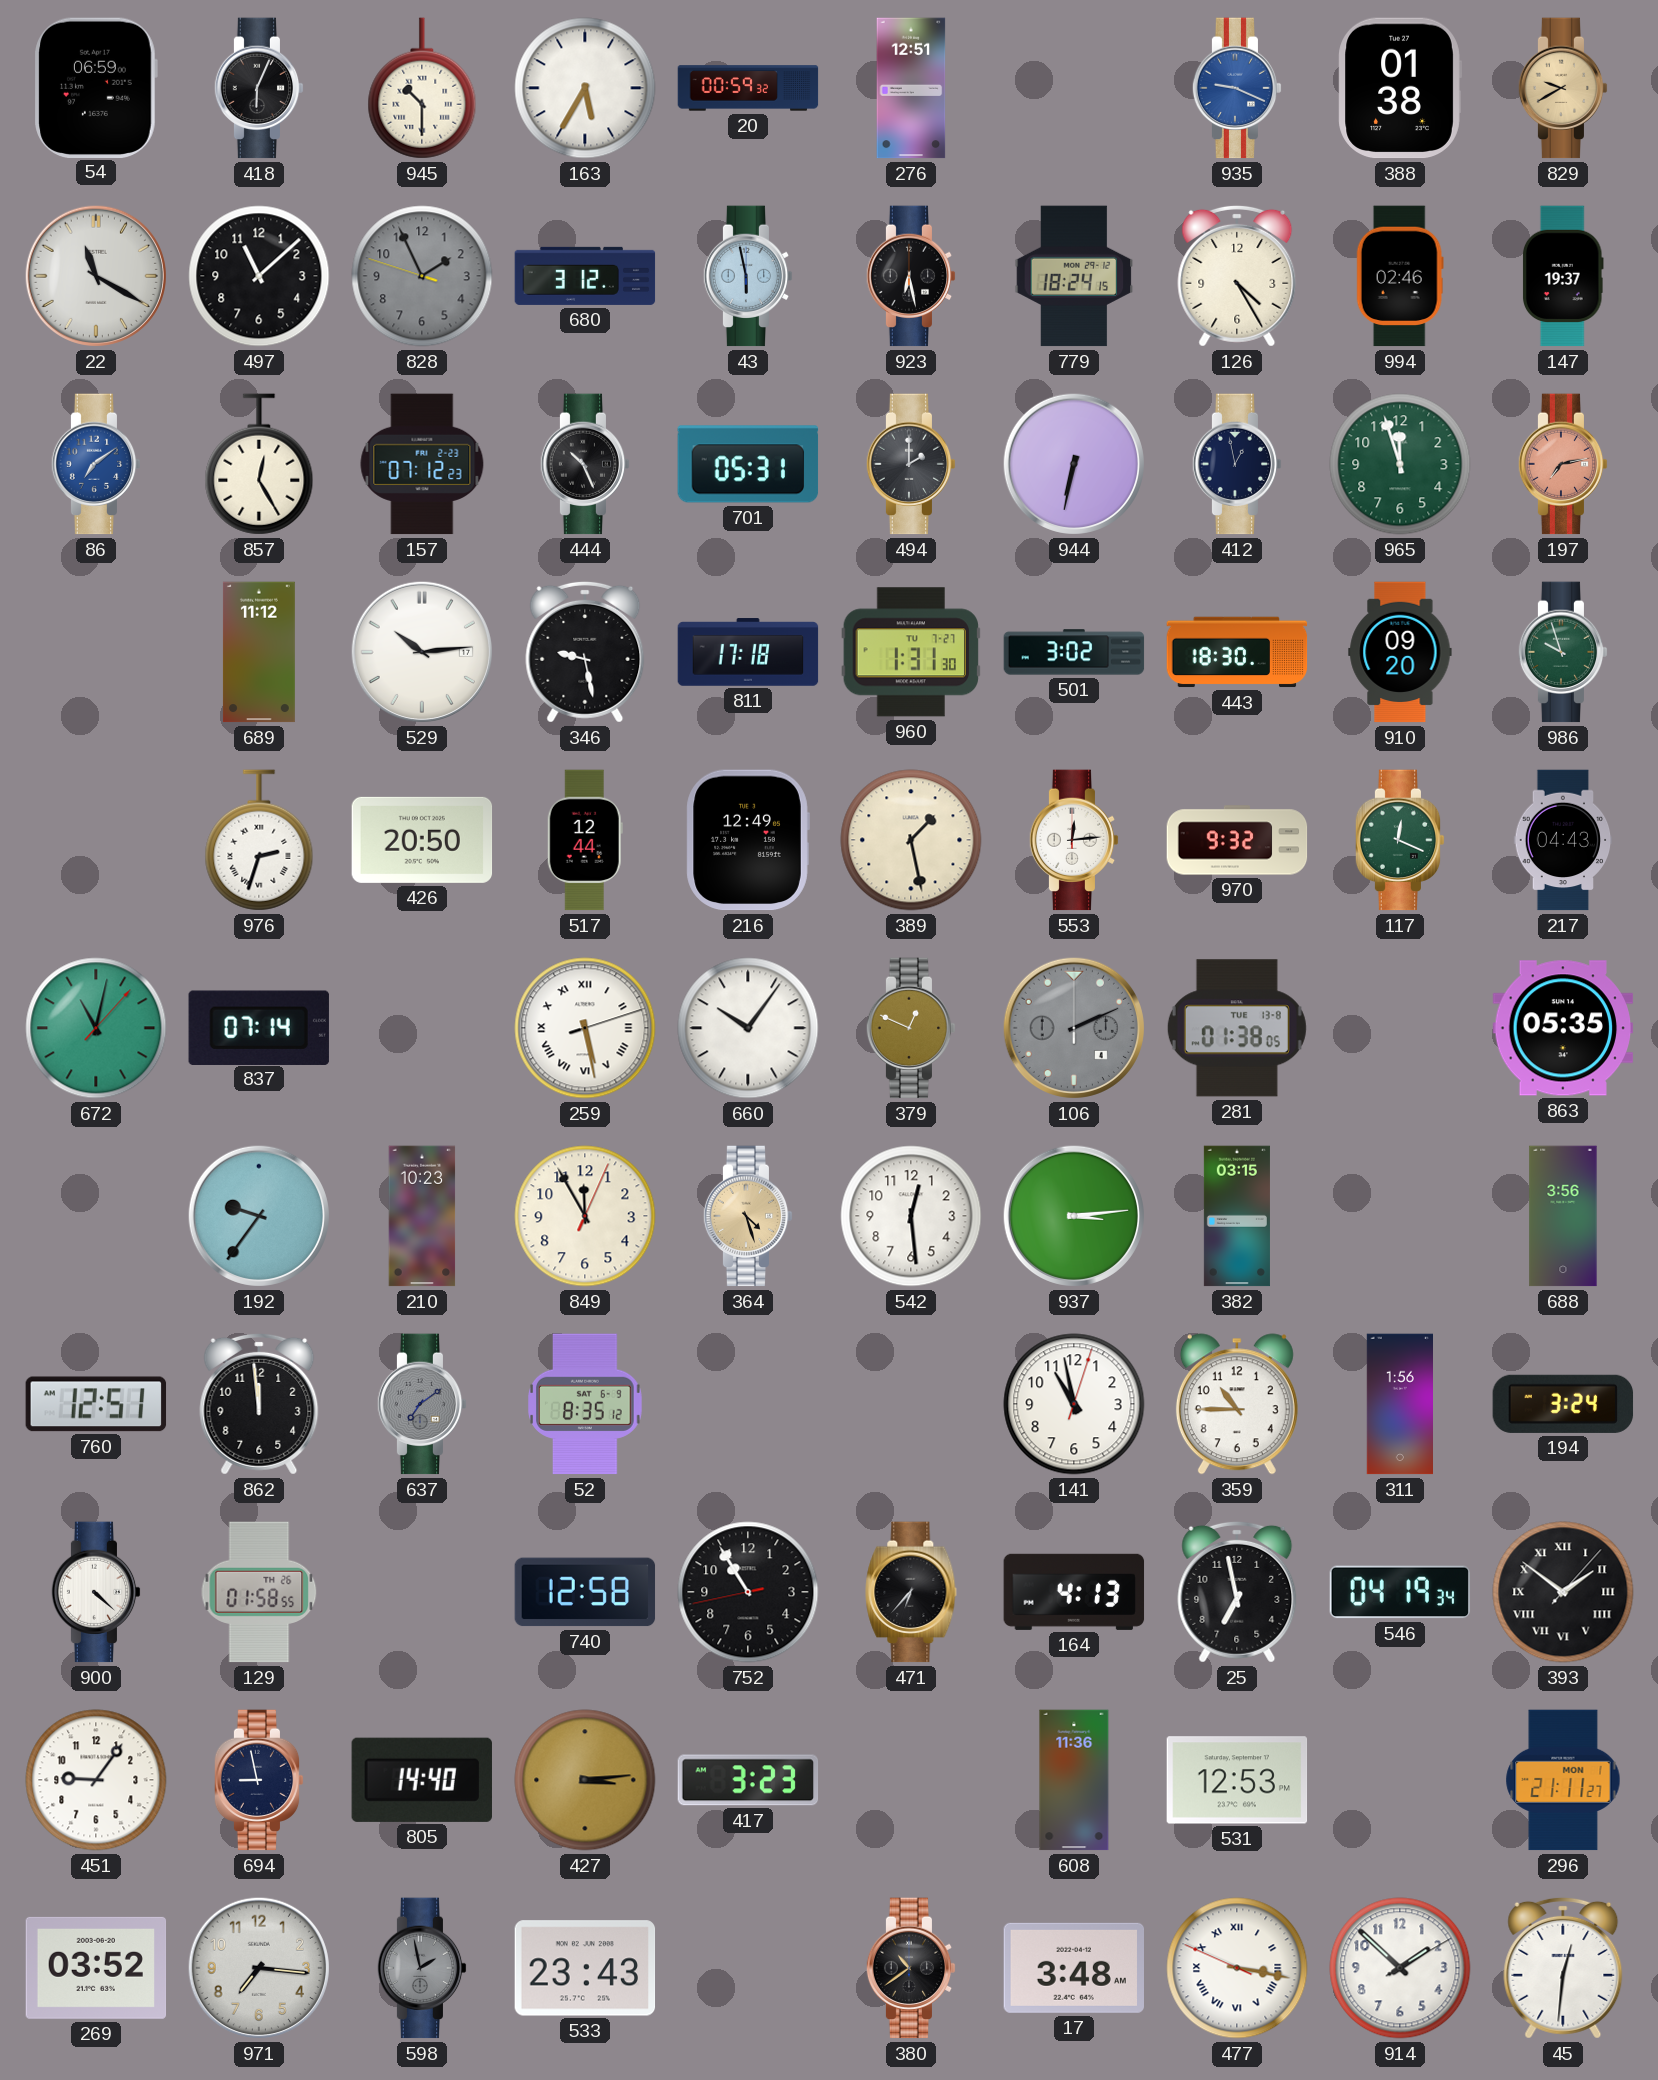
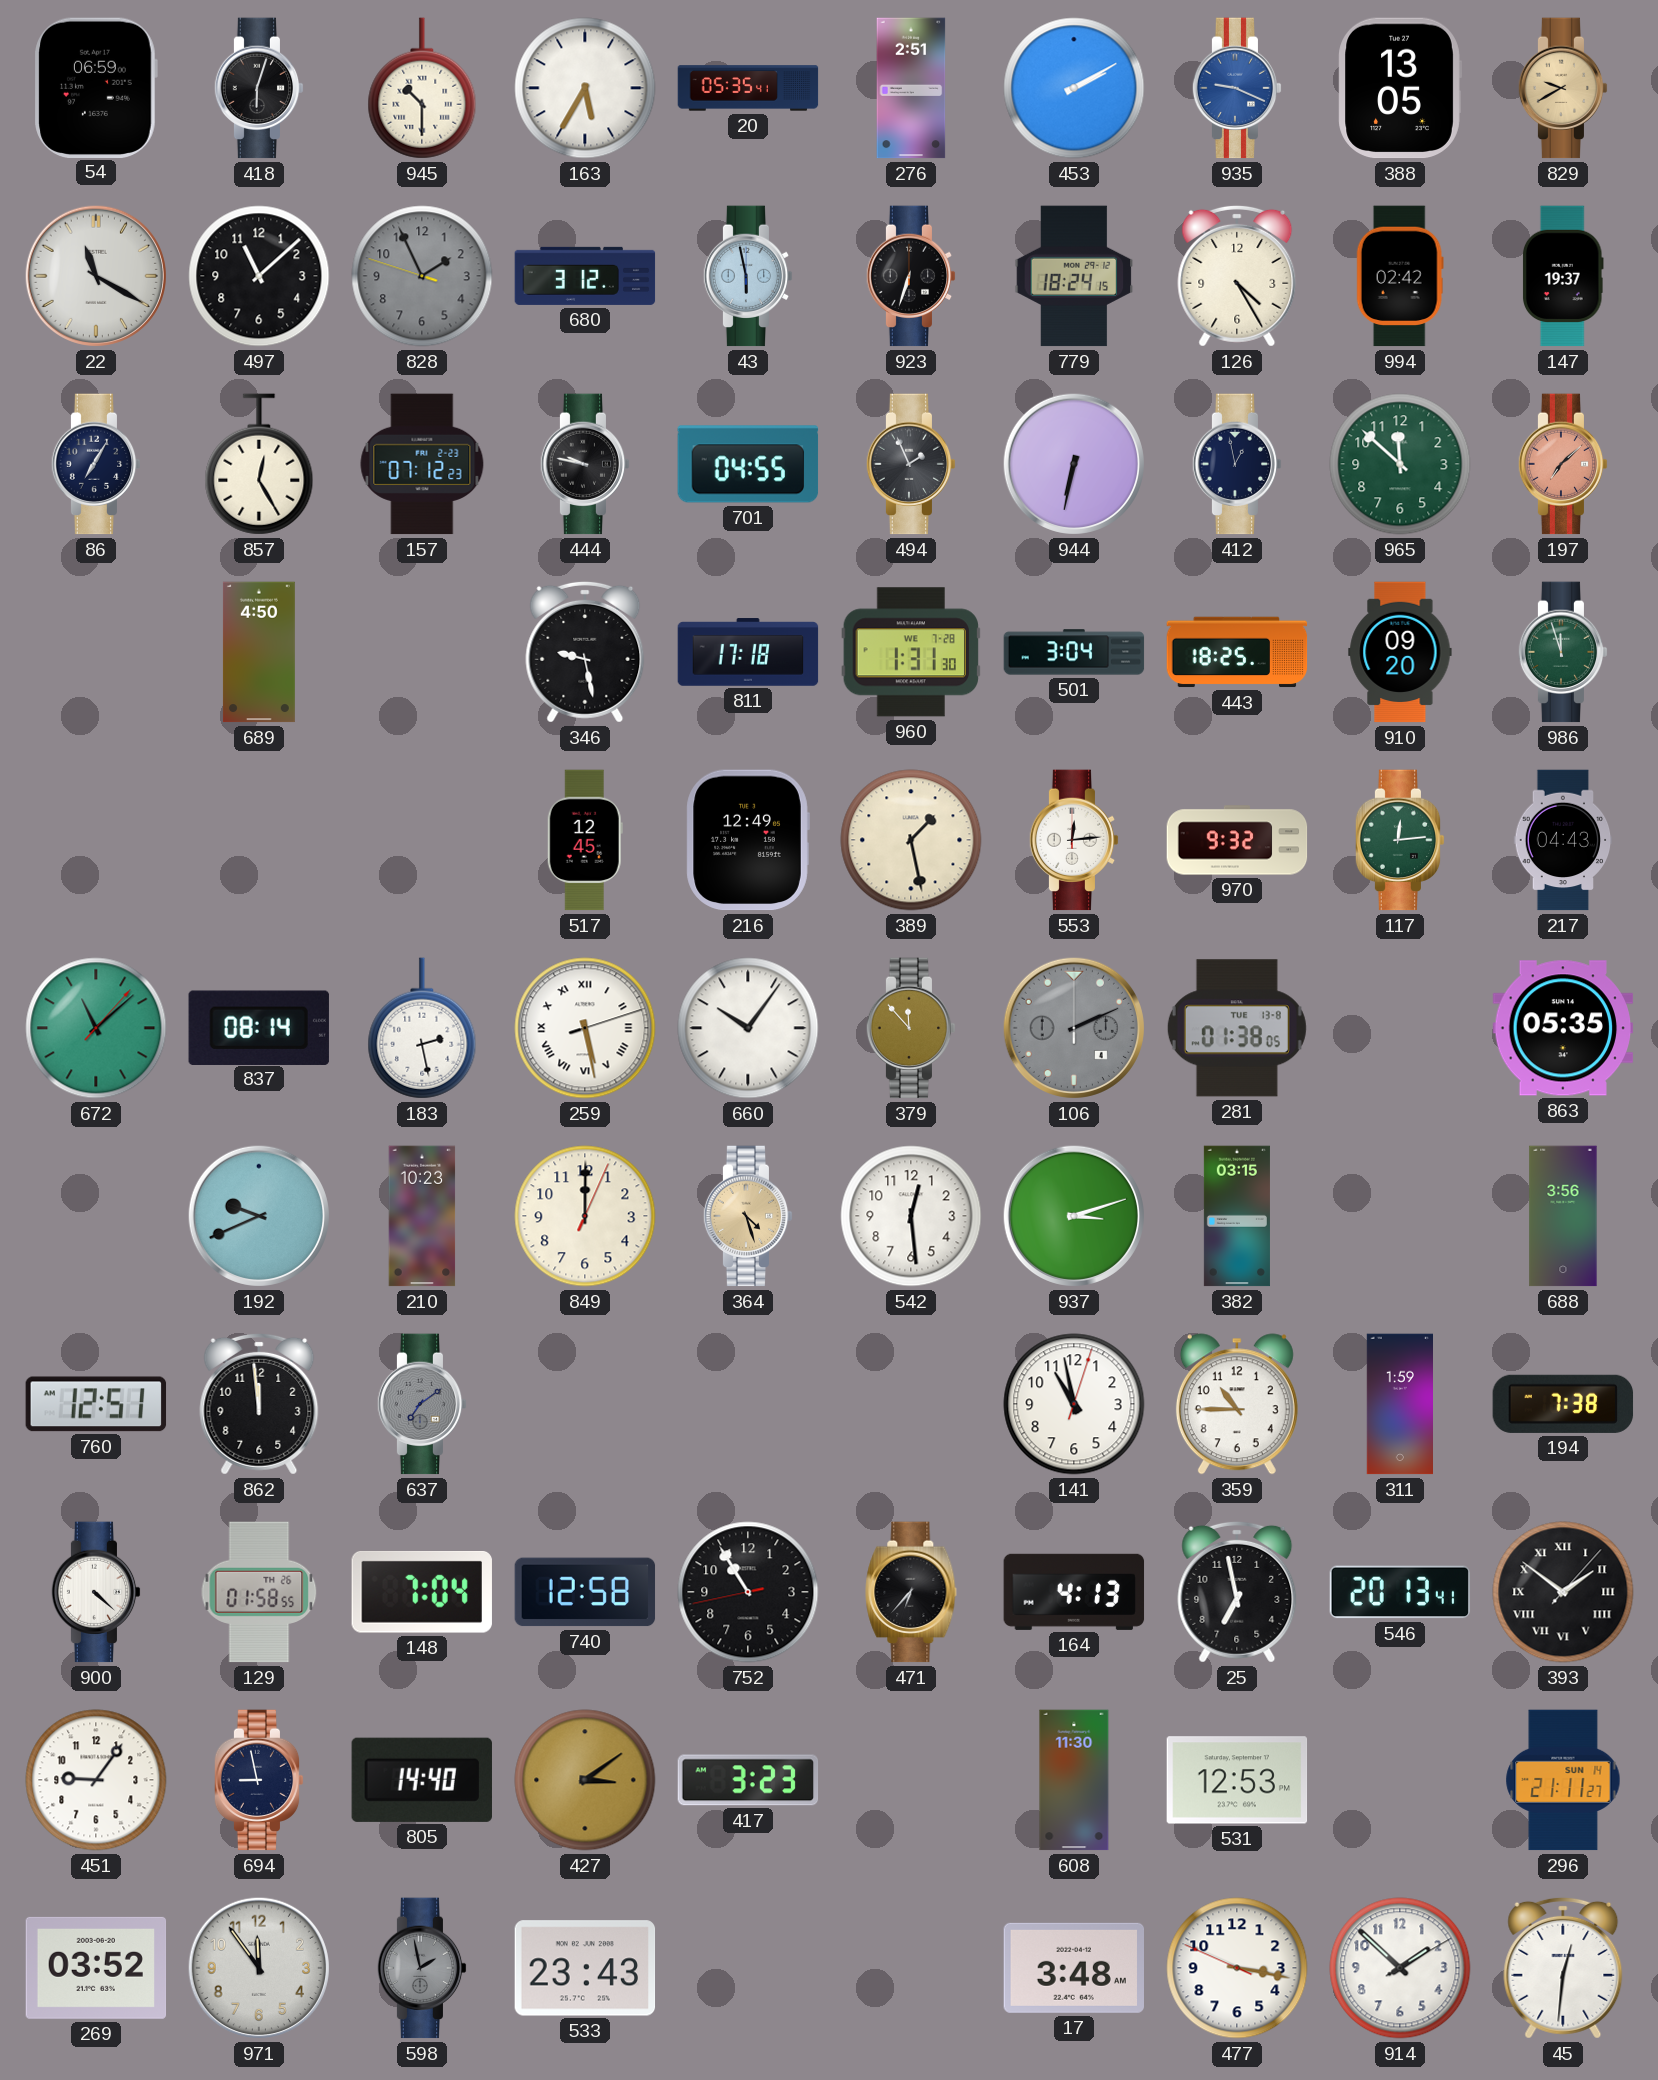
418: 6:04 -> 6:03
20: 00:59 -> 05:35
276: 12:51 -> 2:51
453: none -> 2:10
388: 01:38 -> 13:05
923: 6:28 -> 6:33
994: 02:46 -> 02:42
86: 7:09 -> 7:05
86 dial: blue -> navy
444: 10:26 -> 9:47
701: 05:31 -> 04:55
494: 2:00 -> 1:56
965: 11:57 -> 11:52
197: 7:13 -> 7:08
689: 11:12 -> 4:50
529: 10:14 -> none
960 date: TU 7-27 -> WE 7-28
501: 3:02 -> 3:04
443: 18:30 -> 18:25
986: 9:57 -> 11:57
976: 2:33 -> none
426: 20:50 -> none
517: 12:44 -> 12:45
117: 12:19 -> 12:14
672: 11:02 -> 11:08
837: 07:14 -> 08:14
183: none -> 2:28
379: 12:49 -> 11:53
192: 9:36 -> 9:41
849: 11:55 -> 12:00
937: 3:14 -> 3:12
52: 8:35 -> none
311: 1:56 -> 1:59
194: 3:24 -> 7:38
148: none -> 7:04
546: 04:19 -> 20:13
427: 3:14 -> 3:09
608: 11:36 -> 11:30
296 date: MON 1 -> SUN 14
971: 7:16 -> 11:54
380: 10:39 -> none
477 numerals: Roman -> Arabic
